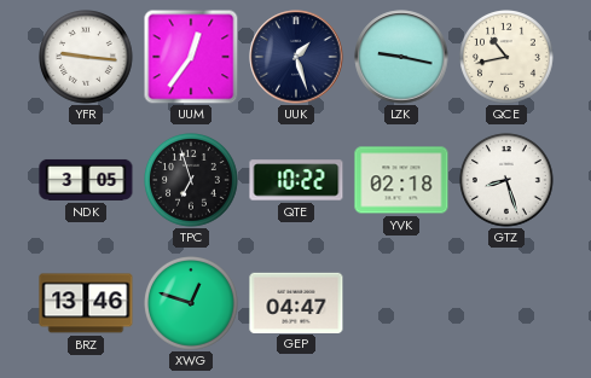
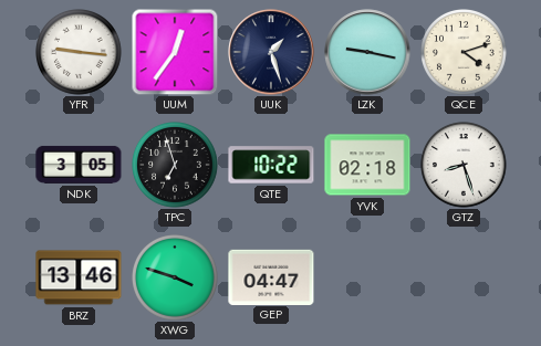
QCE: 10:43 -> 4:12
XWG: 12:48 -> 3:48
